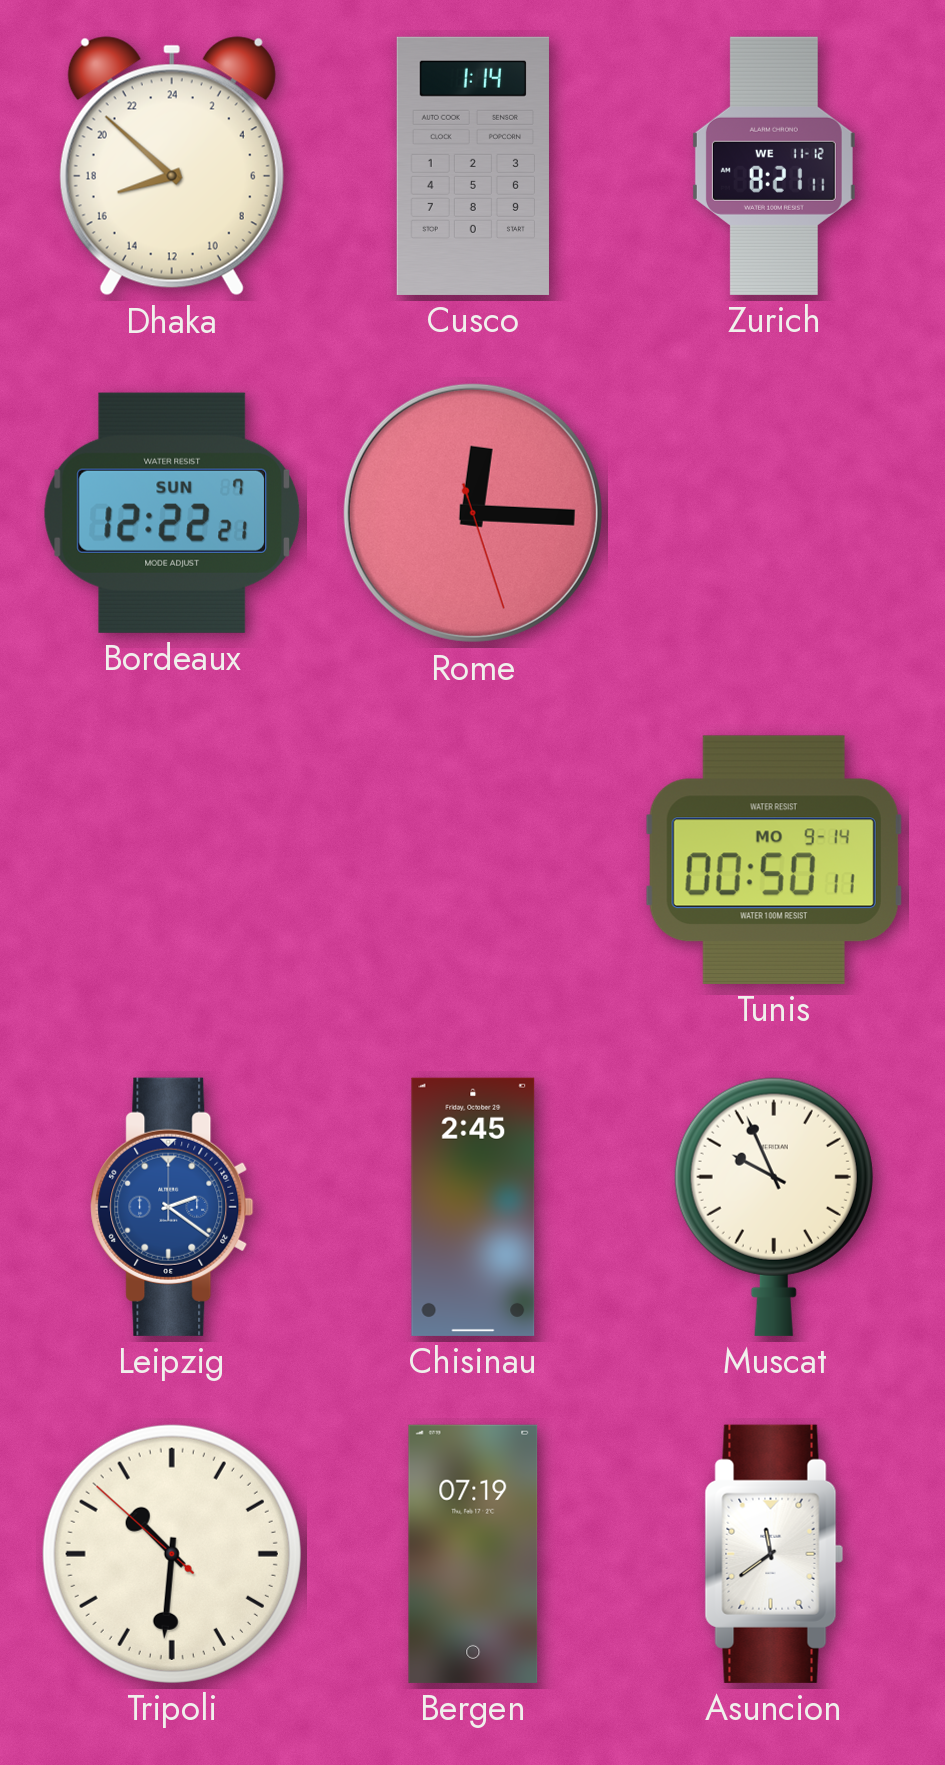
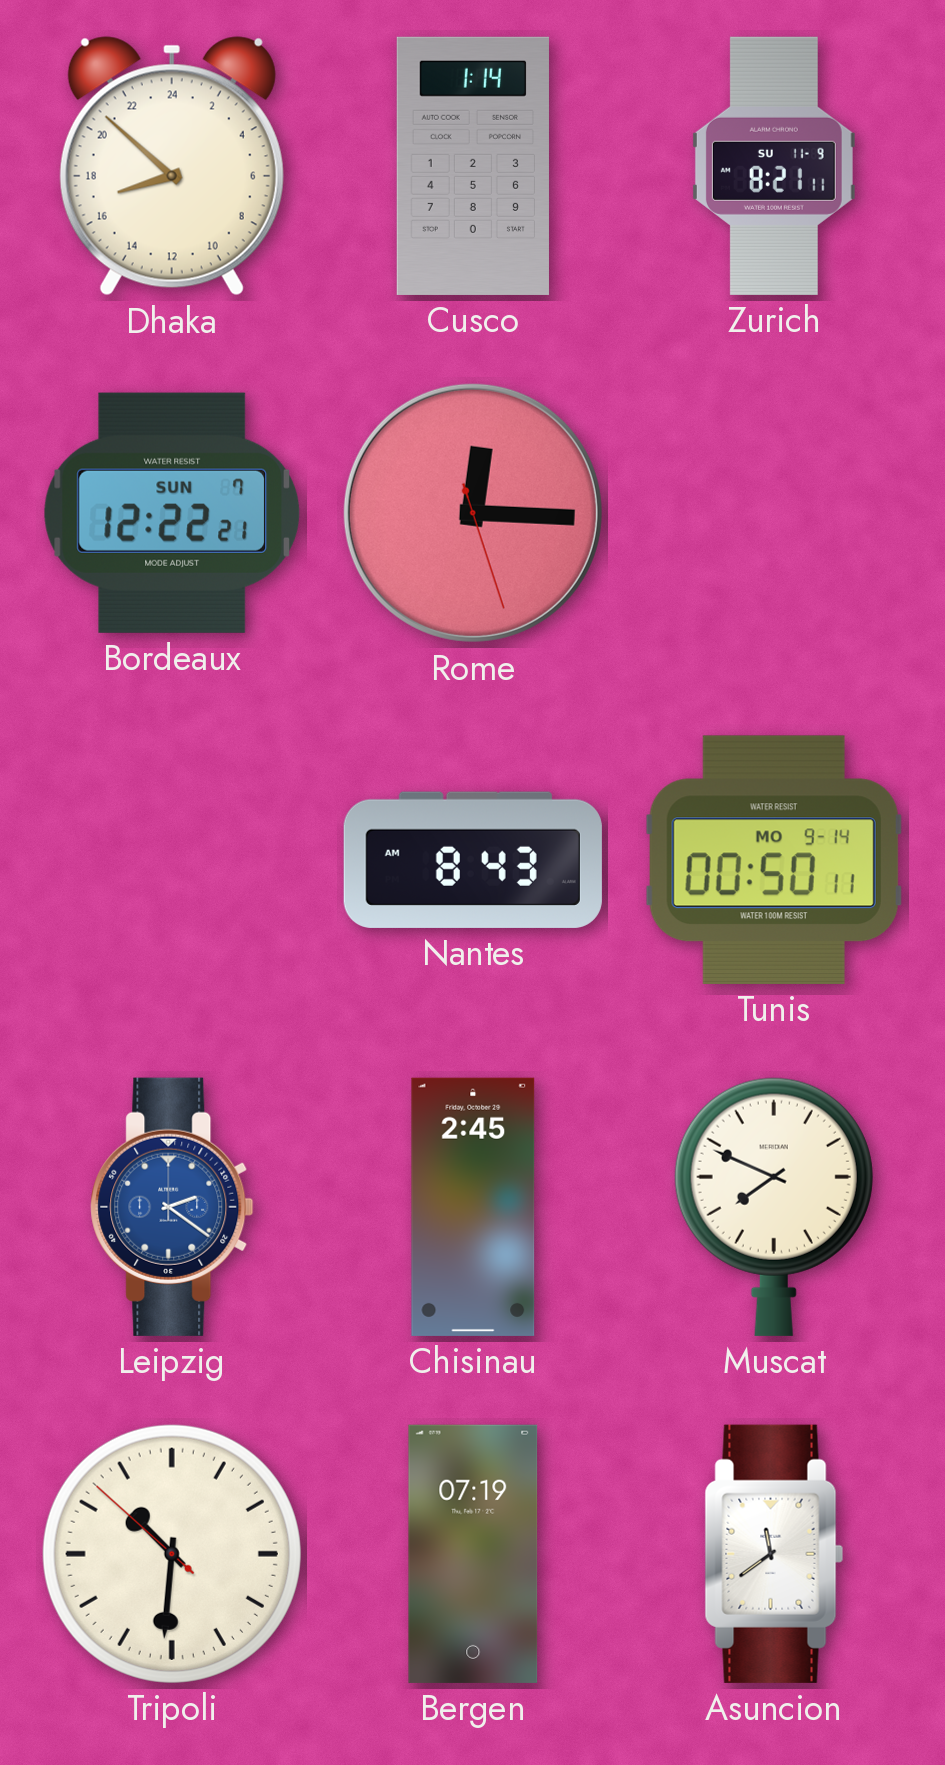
Zurich date: WE 11-12 -> SU 11-9
Nantes: none -> 8:43
Muscat: 9:56 -> 7:49
